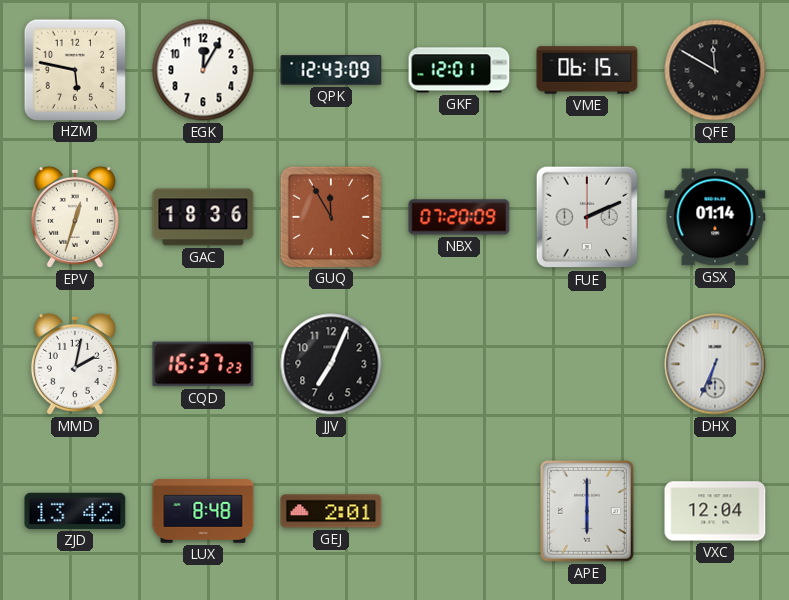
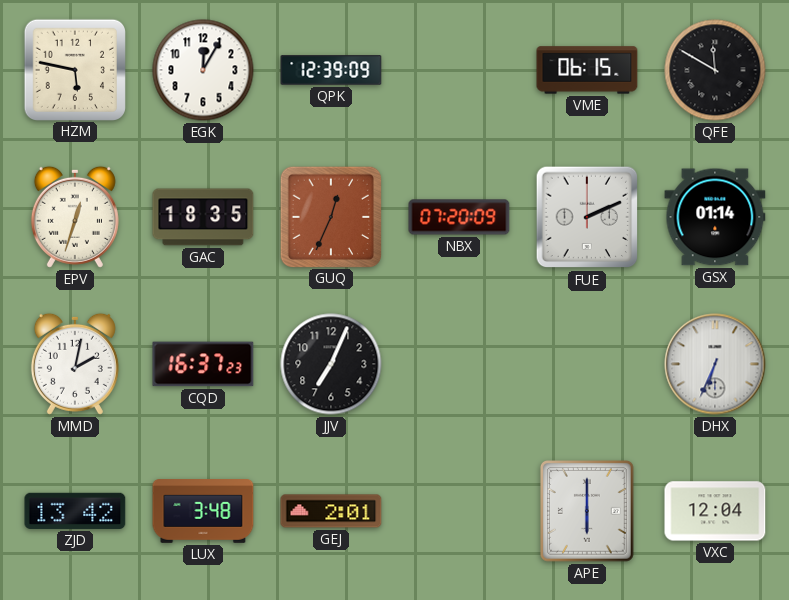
QPK: 12:43 -> 12:39
GKF: 12:01 -> none
GAC: 18:36 -> 18:35
GUQ: 11:55 -> 12:34
LUX: 8:48 -> 3:48
